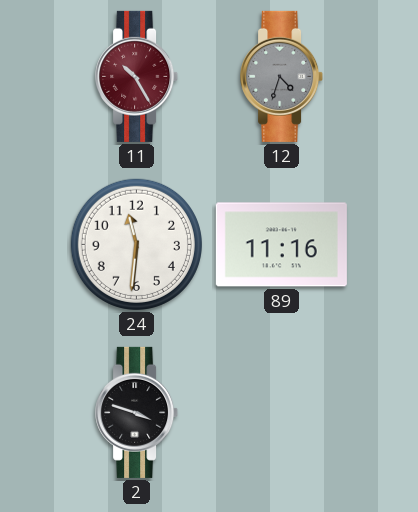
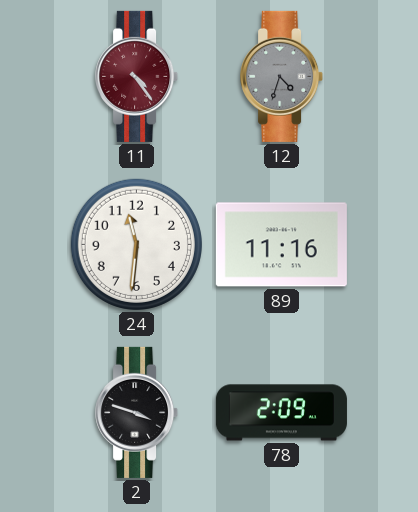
11: 10:25 -> 4:24
78: none -> 2:09
